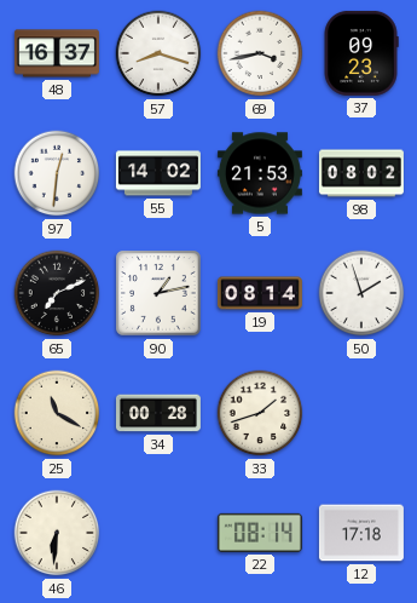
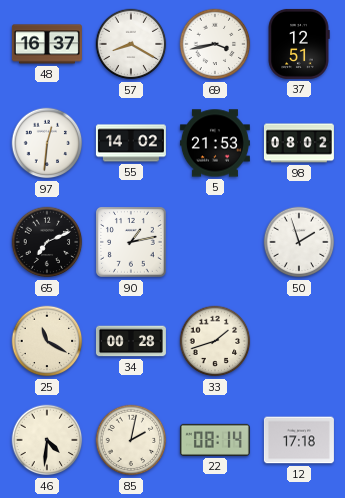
57: 8:18 -> 8:20
37: 09:23 -> 12:51
19: 08:14 -> none
46: 6:31 -> 4:31
85: none -> 2:02
